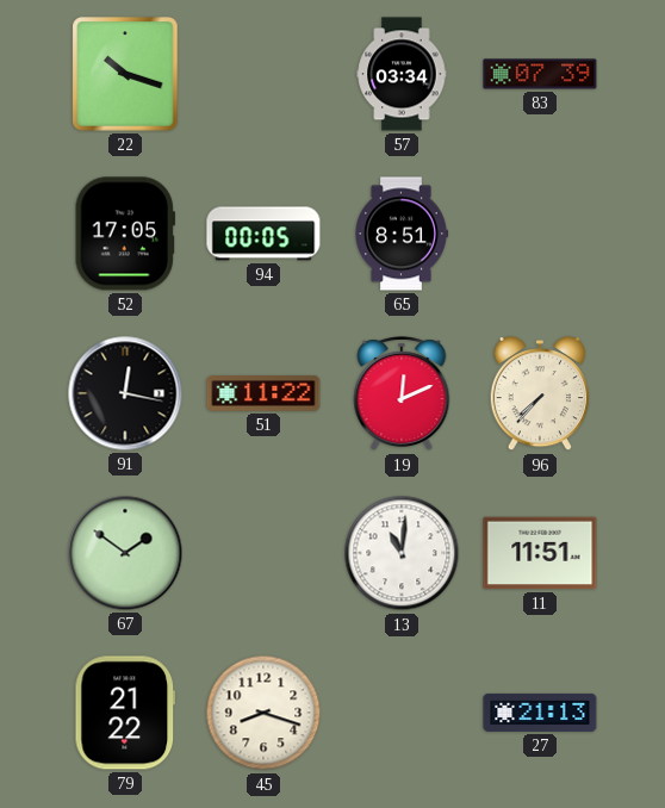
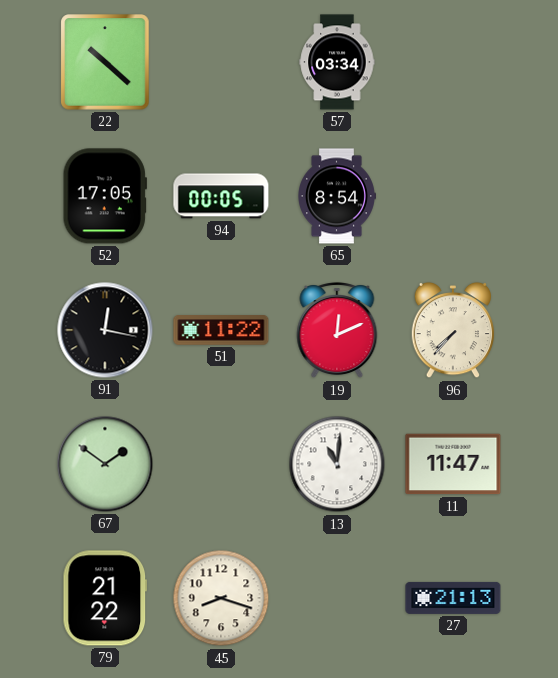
22: 10:18 -> 10:22
83: 07:39 -> none
65: 8:51 -> 8:54
11: 11:51 -> 11:47
